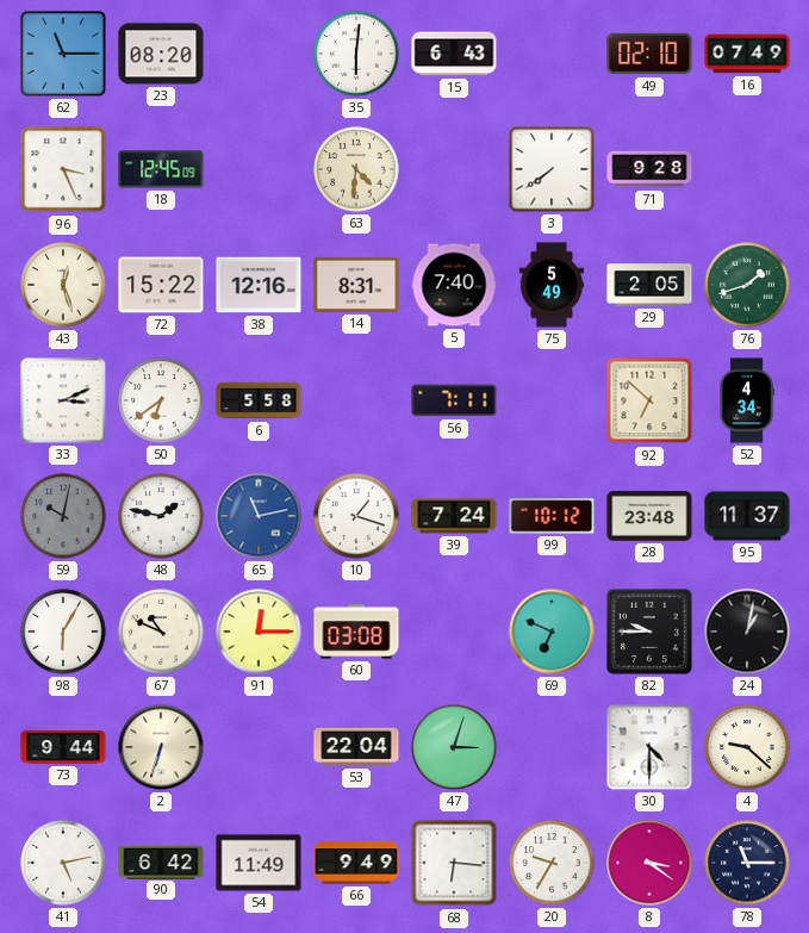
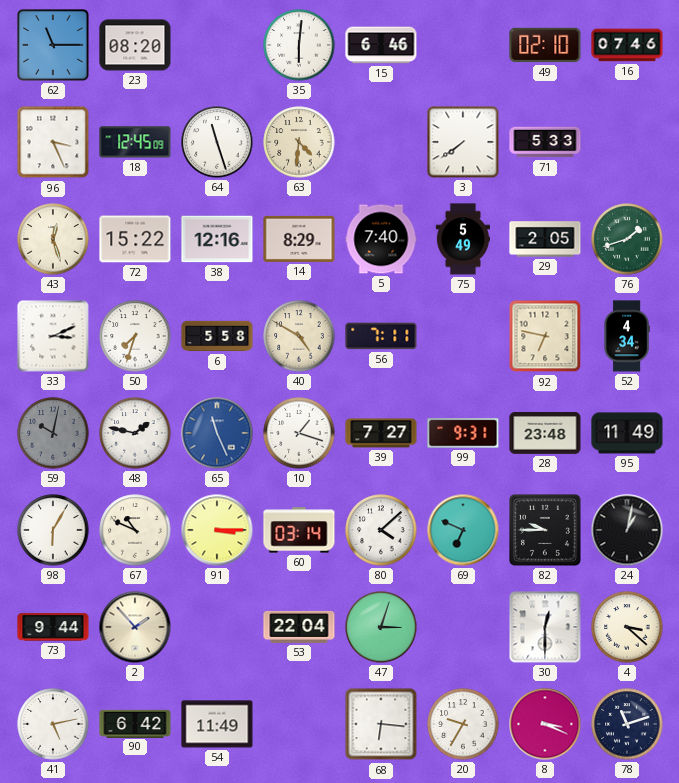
15: 6:43 -> 6:46
16: 07:49 -> 07:46
64: none -> 11:27
71: 9:28 -> 5:33
14: 8:31 -> 8:29
50: 6:39 -> 7:33
40: none -> 4:50
92: 6:52 -> 6:47
65: 11:13 -> 11:26
39: 7:24 -> 7:27
99: 10:12 -> 9:31
95: 11:37 -> 11:49
91: 12:15 -> 3:15
60: 03:08 -> 03:14
80: none -> 4:08
2: 6:33 -> 1:53
30: 4:30 -> 12:30
4: 9:22 -> 3:22
66: 9:49 -> none
8: 3:21 -> 3:19
78: 11:15 -> 11:12
